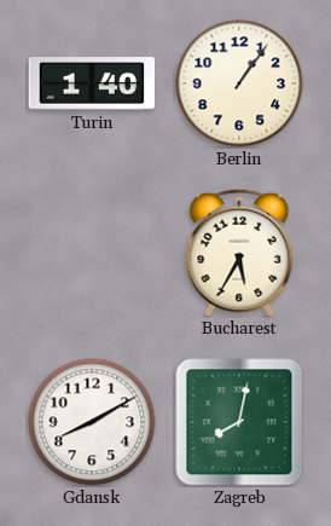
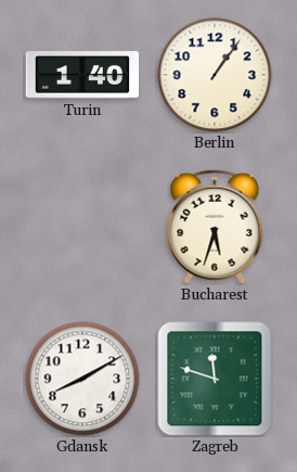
Bucharest: 5:35 -> 5:33
Zagreb: 8:02 -> 11:48
